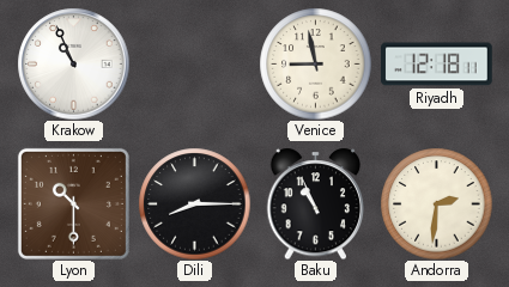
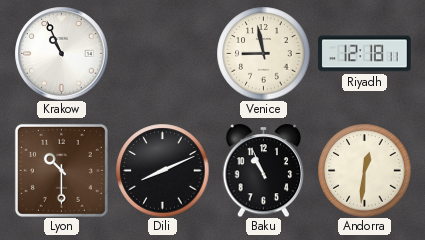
Dili: 8:15 -> 8:11
Andorra: 2:31 -> 12:31
